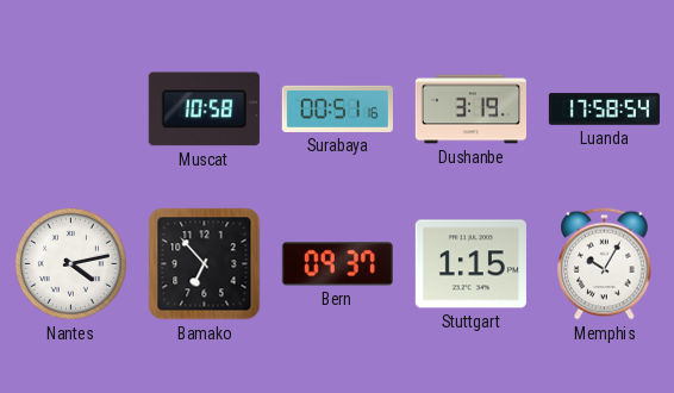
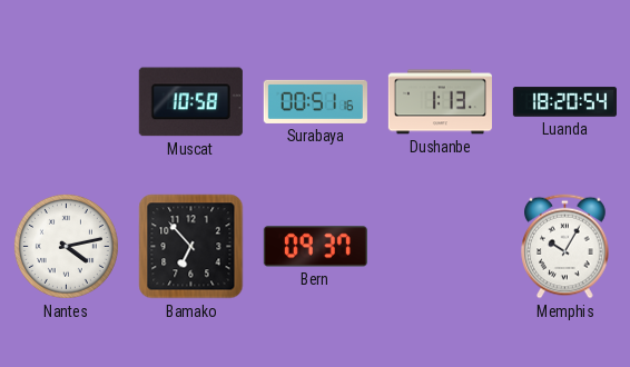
Dushanbe: 3:19 -> 1:13
Luanda: 17:58 -> 18:20
Stuttgart: 1:15 -> none
